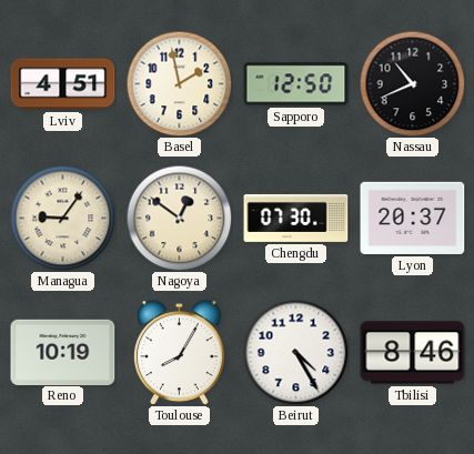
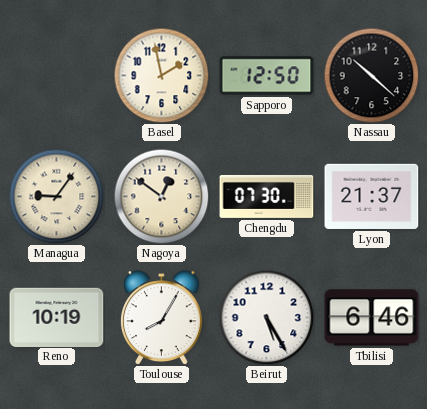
Lviv: 4:51 -> none
Nassau: 10:41 -> 10:22
Lyon: 20:37 -> 21:37
Beirut: 4:25 -> 5:25
Tbilisi: 8:46 -> 6:46
